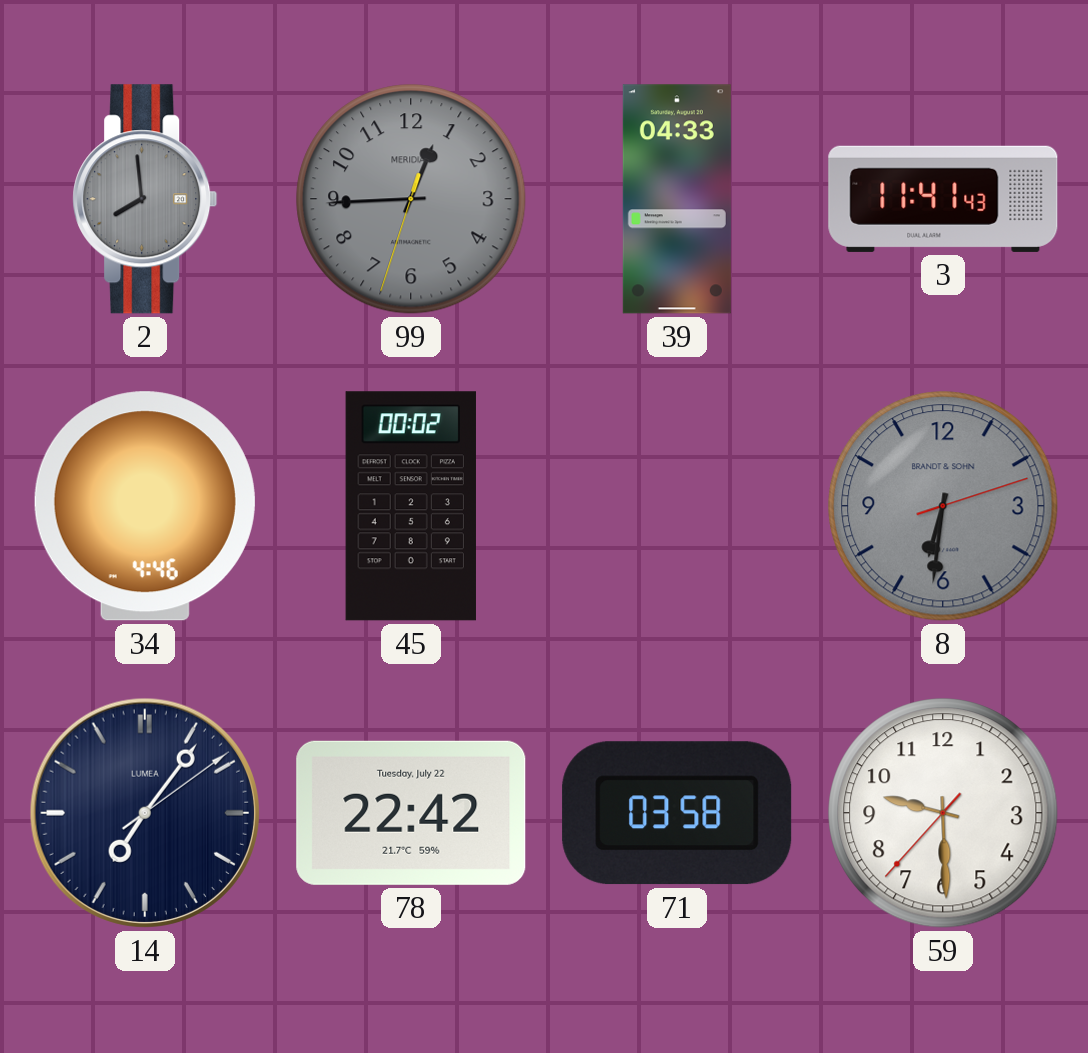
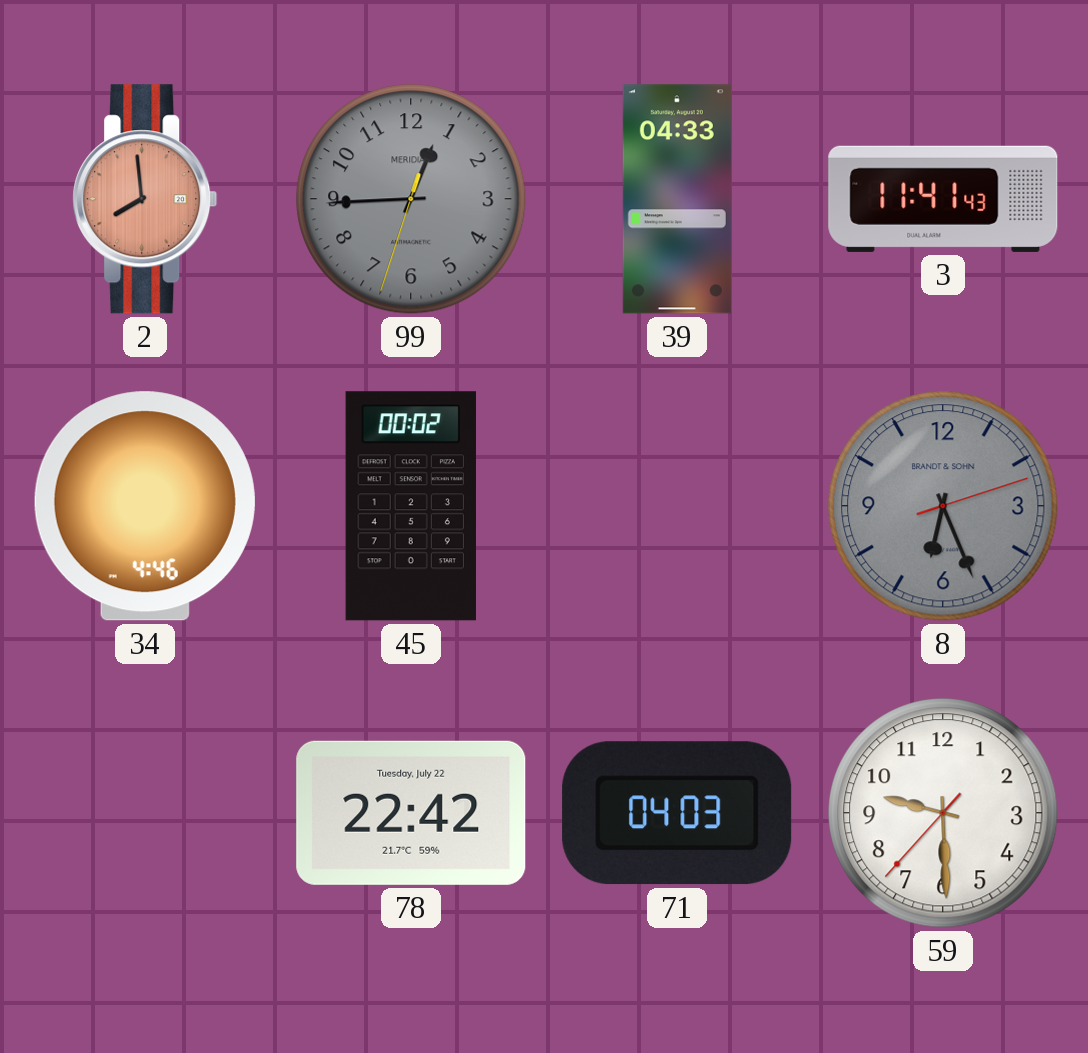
2 dial: grey -> salmon
8: 6:31 -> 6:26
14: 7:06 -> none
71: 03:58 -> 04:03
